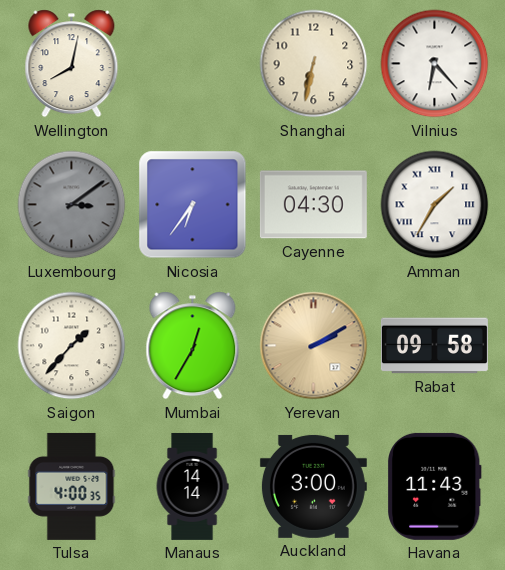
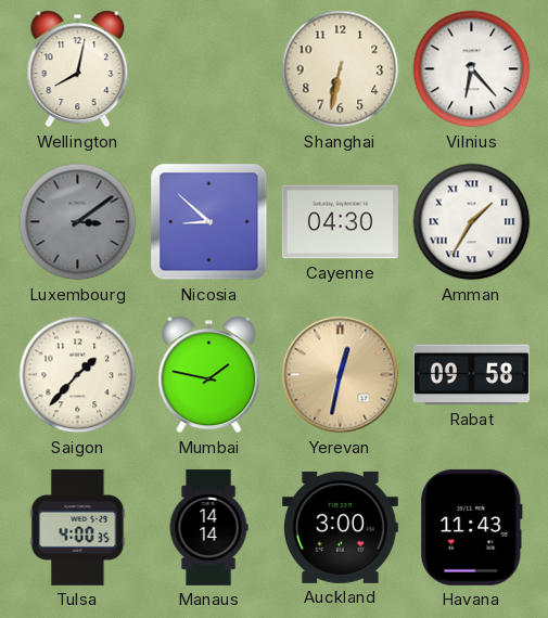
Nicosia: 6:36 -> 8:52
Mumbai: 12:35 -> 1:47
Yerevan: 2:10 -> 12:32
